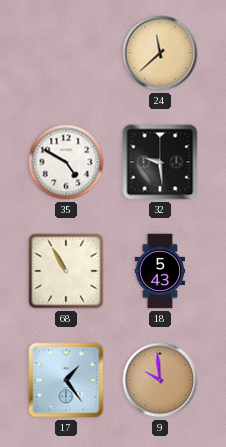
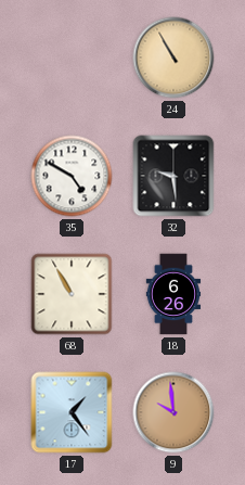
24: 11:38 -> 10:55
18: 5:43 -> 6:26
